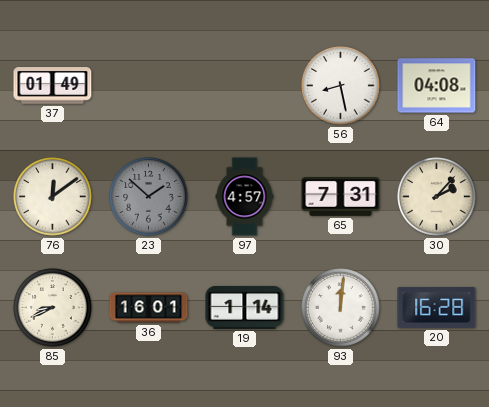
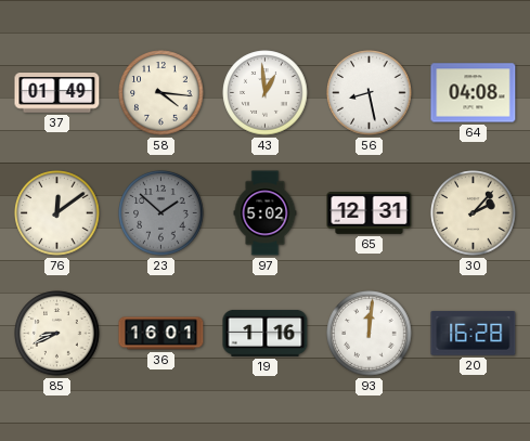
58: none -> 4:16
43: none -> 12:59
97: 4:57 -> 5:02
65: 7:31 -> 12:31
19: 1:14 -> 1:16
